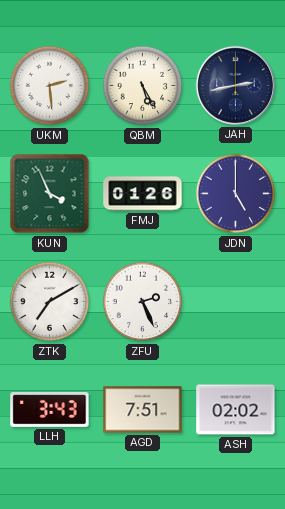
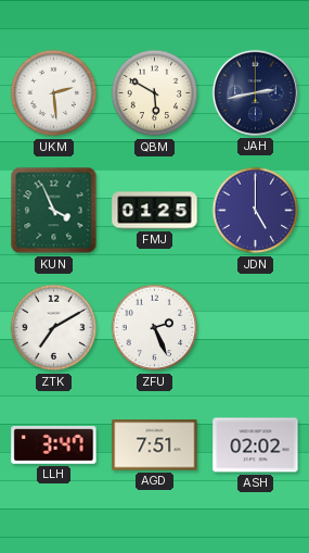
QBM: 5:25 -> 5:50
FMJ: 01:26 -> 01:25
LLH: 3:43 -> 3:47
